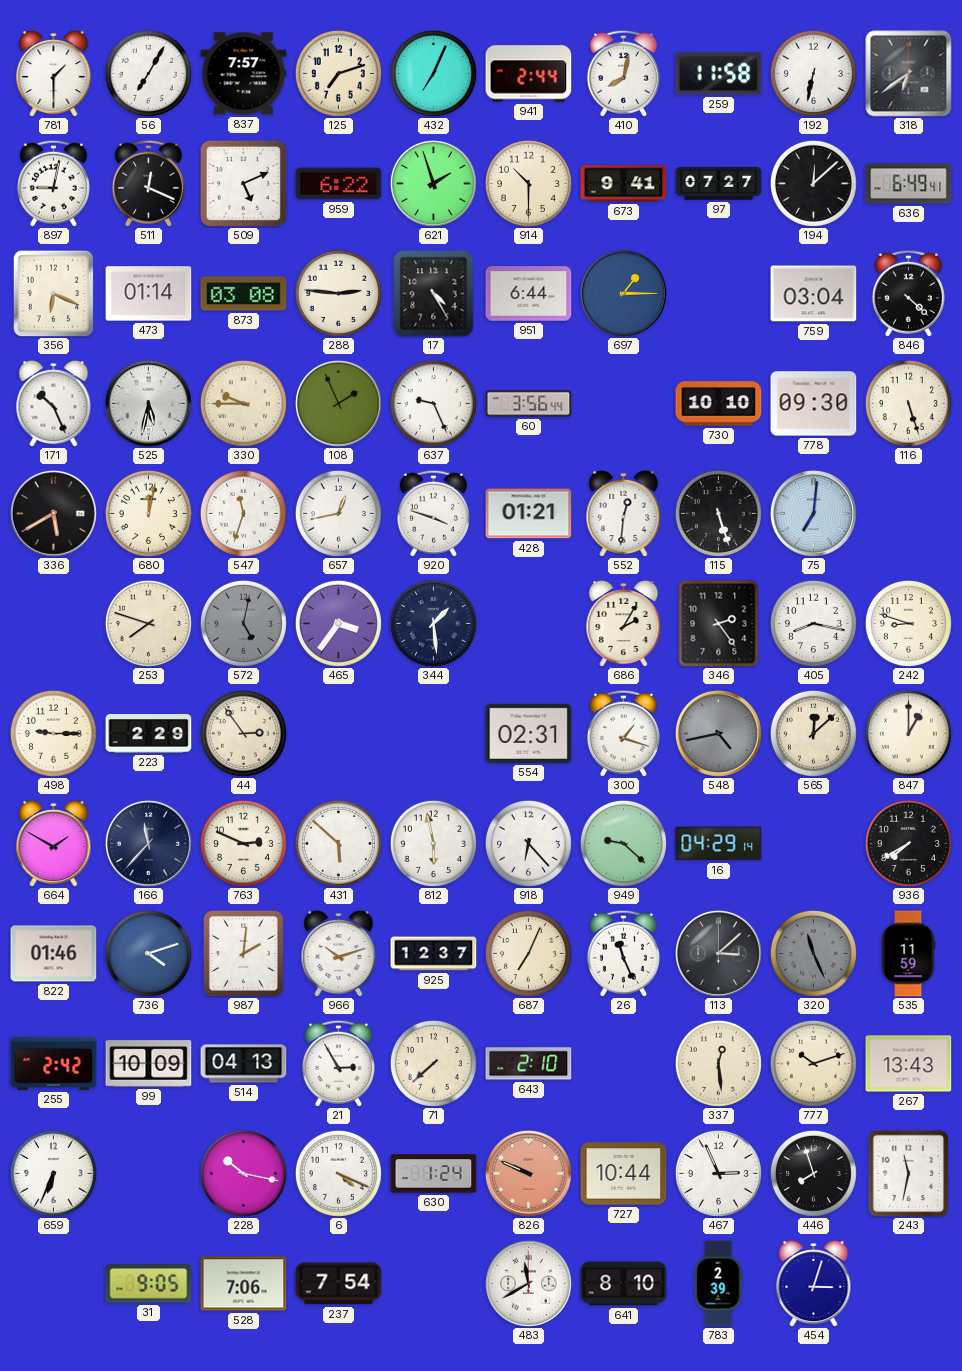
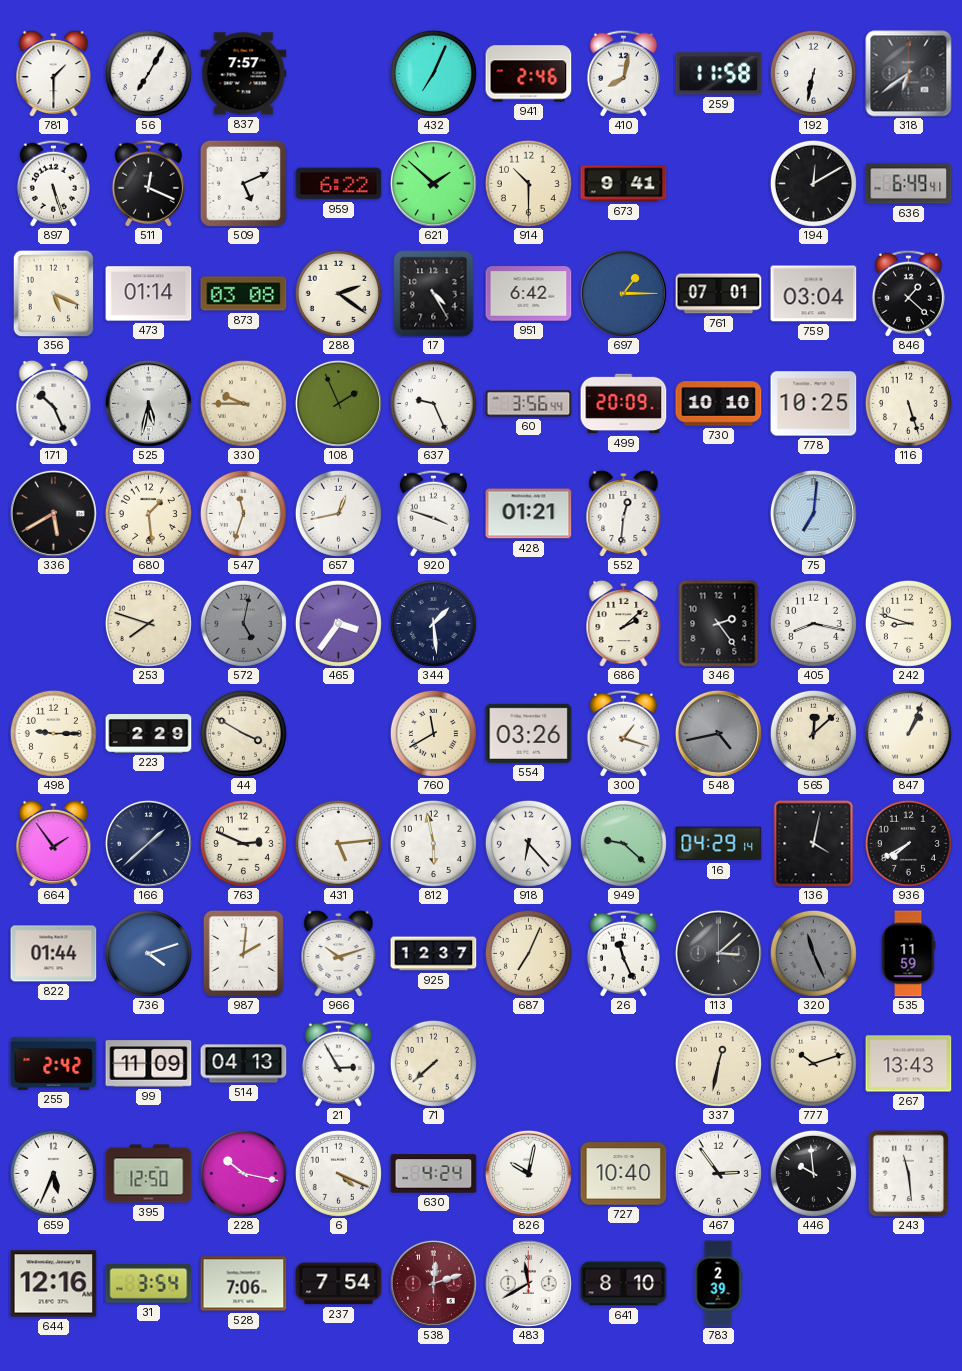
125: 7:12 -> none
941: 2:44 -> 2:46
897: 9:02 -> 5:27
621: 1:57 -> 1:52
97: 07:27 -> none
194: 12:08 -> 12:10
356: 6:19 -> 5:19
288: 2:46 -> 2:21
951: 6:44 -> 6:42
761: none -> 07:01
846: 4:22 -> 1:22
499: none -> 20:09
778: 09:30 -> 10:25
680: 12:02 -> 1:29
115: 5:27 -> none
686: 2:05 -> 2:08
44: 2:54 -> 3:50
760: none -> 11:40
554: 02:31 -> 03:26
847: 1:00 -> 1:04
664: 1:50 -> 1:54
166: 11:37 -> 1:38
431: 5:52 -> 5:14
136: none -> 4:02
822: 01:46 -> 01:44
99: 10:09 -> 11:09
643: 2:10 -> none
337: 12:29 -> 12:32
659: 6:34 -> 5:34
395: none -> 12:50
630: 1:24 -> 4:24
826: 9:49 -> 10:02
826 dial: salmon -> white
727: 10:44 -> 10:40
467: 2:56 -> 2:54
446: 7:57 -> 9:59
243: 11:32 -> 11:29
644: none -> 12:16
31: 9:05 -> 3:54
538: none -> 12:12
454: 3:03 -> none
